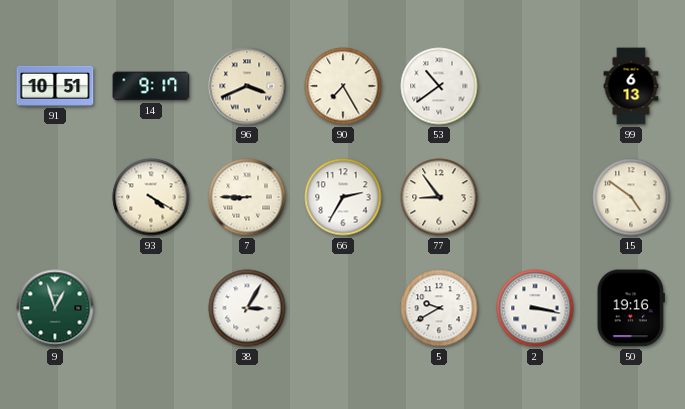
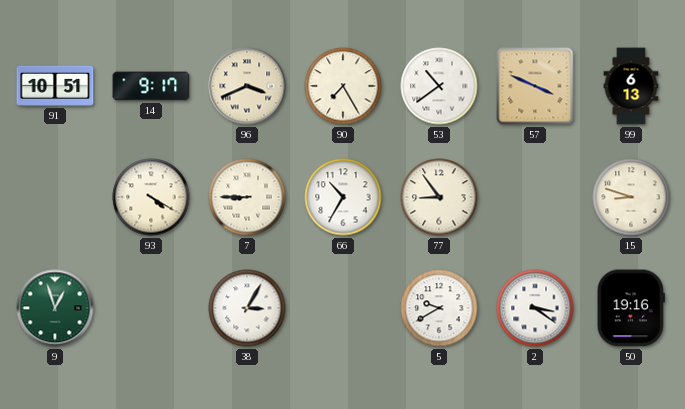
57: none -> 3:49
66: 2:35 -> 10:35
15: 4:51 -> 8:48
2: 3:17 -> 3:21
